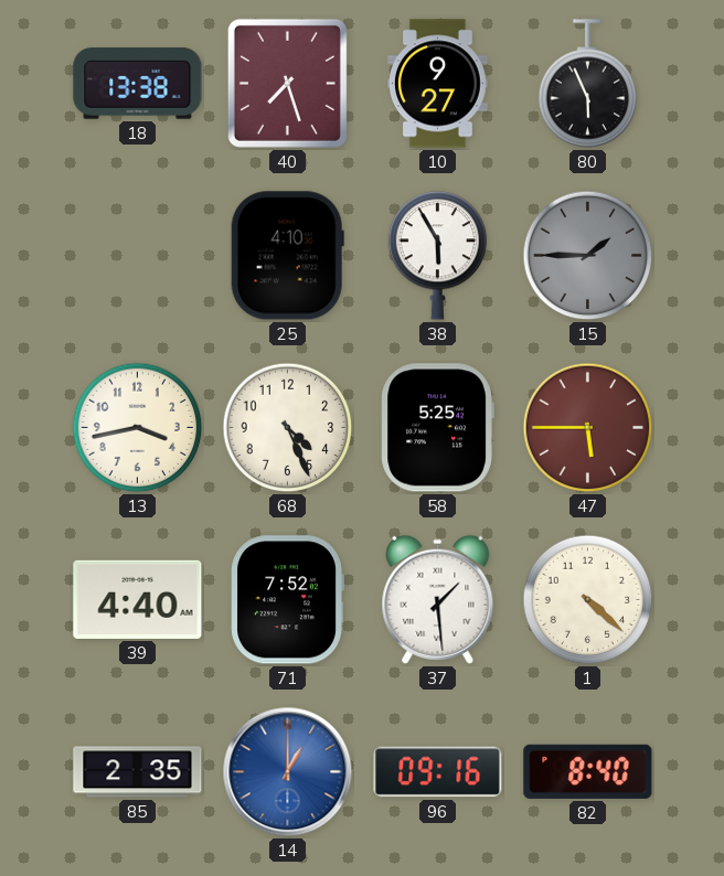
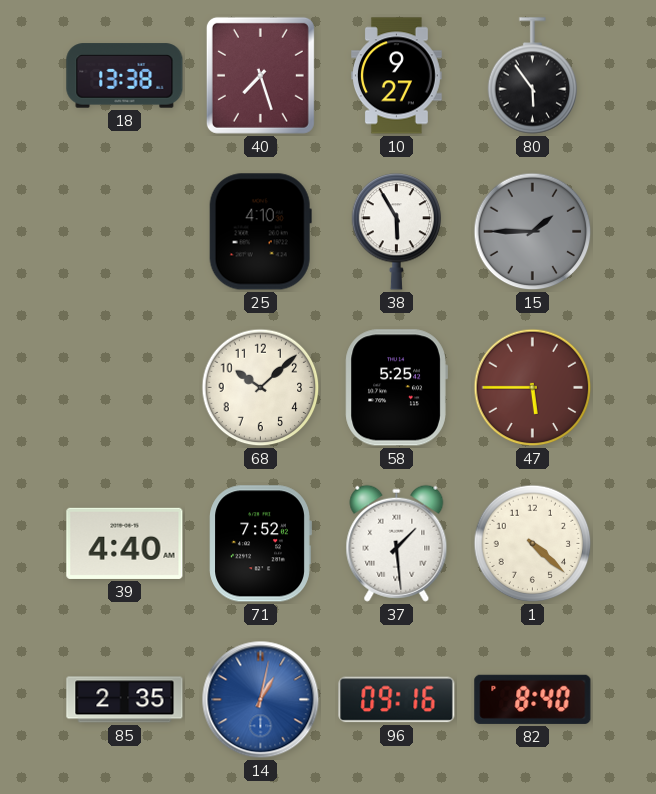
80: 5:56 -> 5:54
13: 3:43 -> none
68: 4:26 -> 10:08
14: 1:00 -> 1:02
